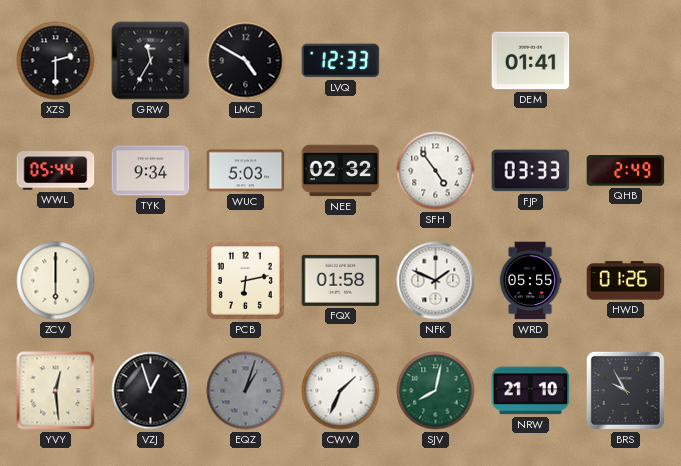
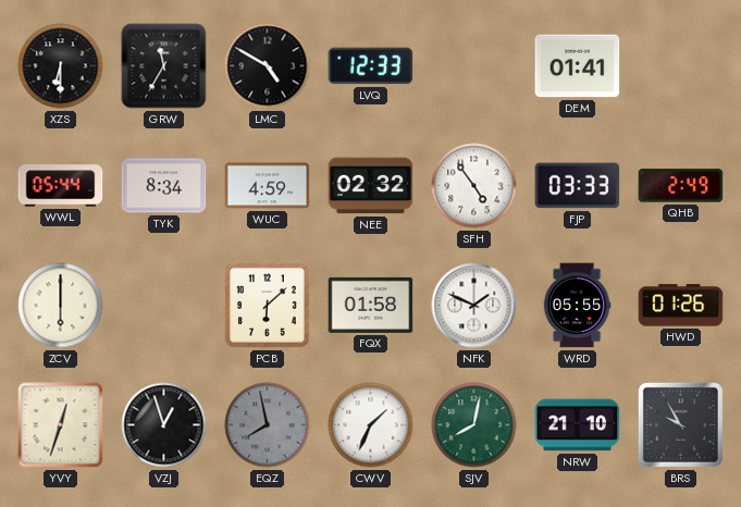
XZS: 2:30 -> 6:30
TYK: 9:34 -> 8:34
WUC: 5:03 -> 4:59
PCB: 6:13 -> 6:08
YVY: 12:29 -> 12:33
EQZ: 1:03 -> 7:58
